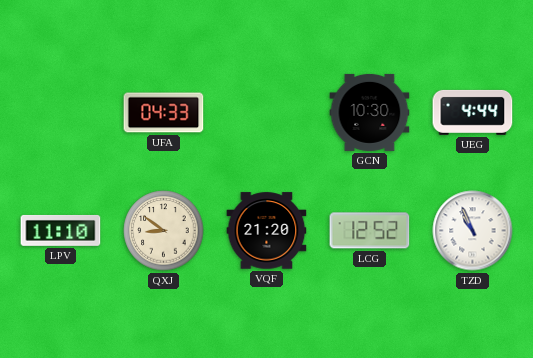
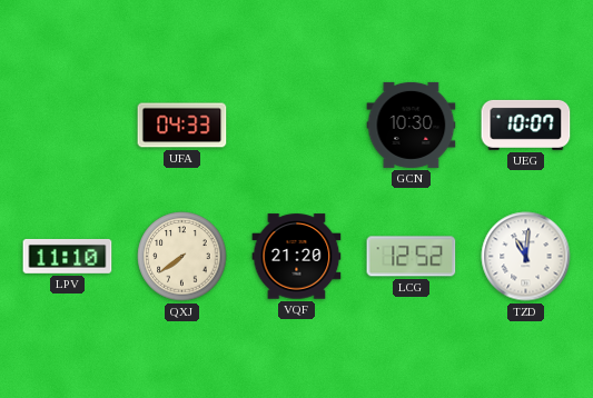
UEG: 4:44 -> 10:07
QXJ: 8:51 -> 7:39
TZD: 10:56 -> 11:01
